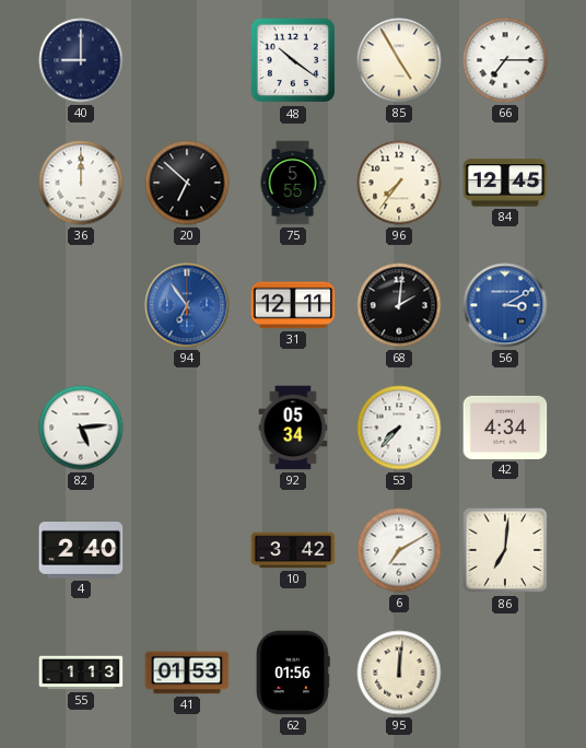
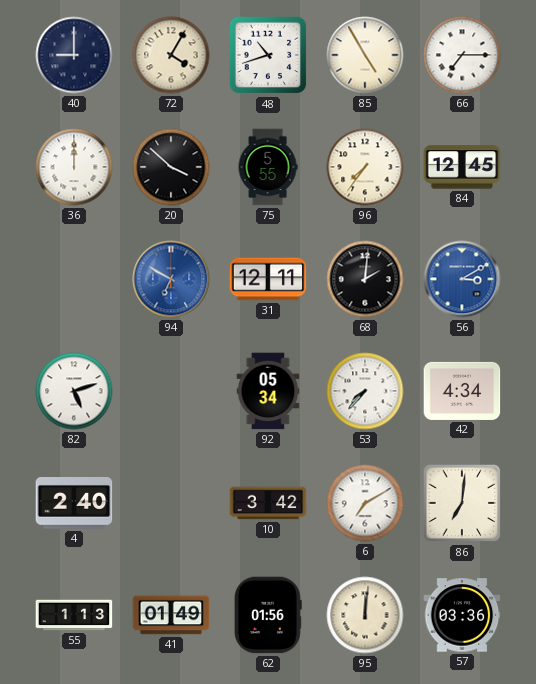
72: none -> 4:05
48: 10:21 -> 10:42
20: 6:52 -> 3:52
94: 6:54 -> 6:50
82: 5:14 -> 5:12
41: 01:53 -> 01:49
57: none -> 03:36
